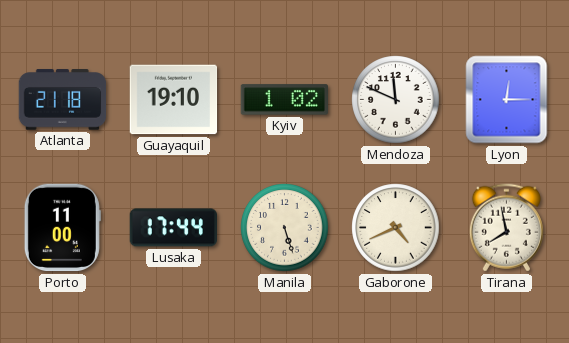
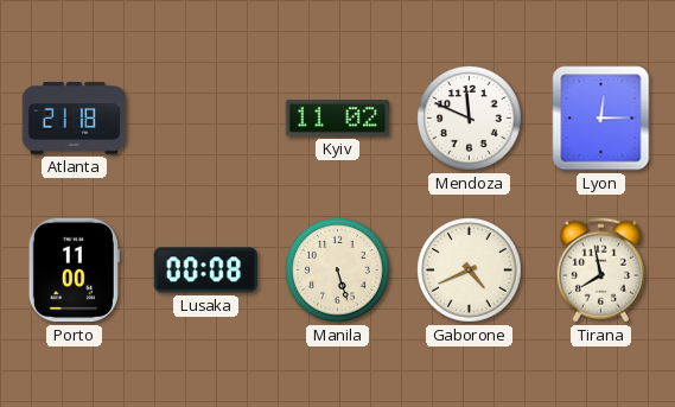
Guayaquil: 19:10 -> none
Kyiv: 1:02 -> 11:02
Lusaka: 17:44 -> 00:08
